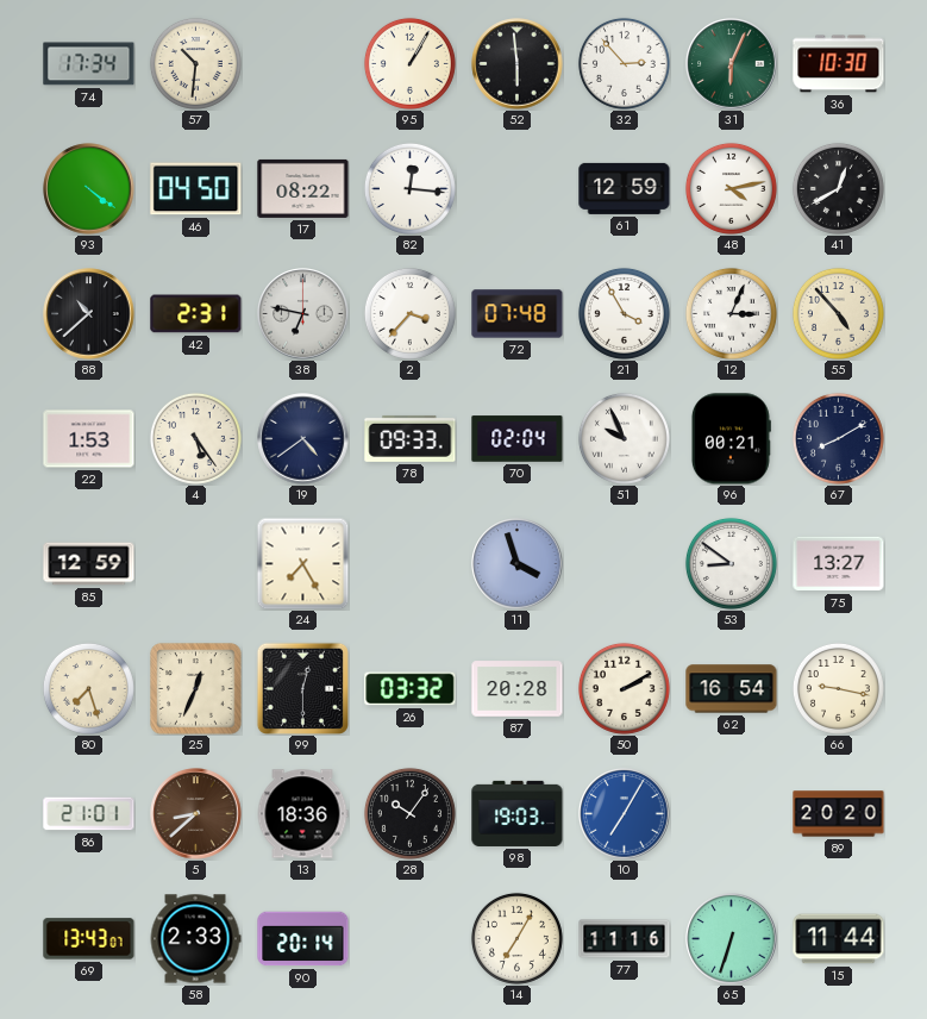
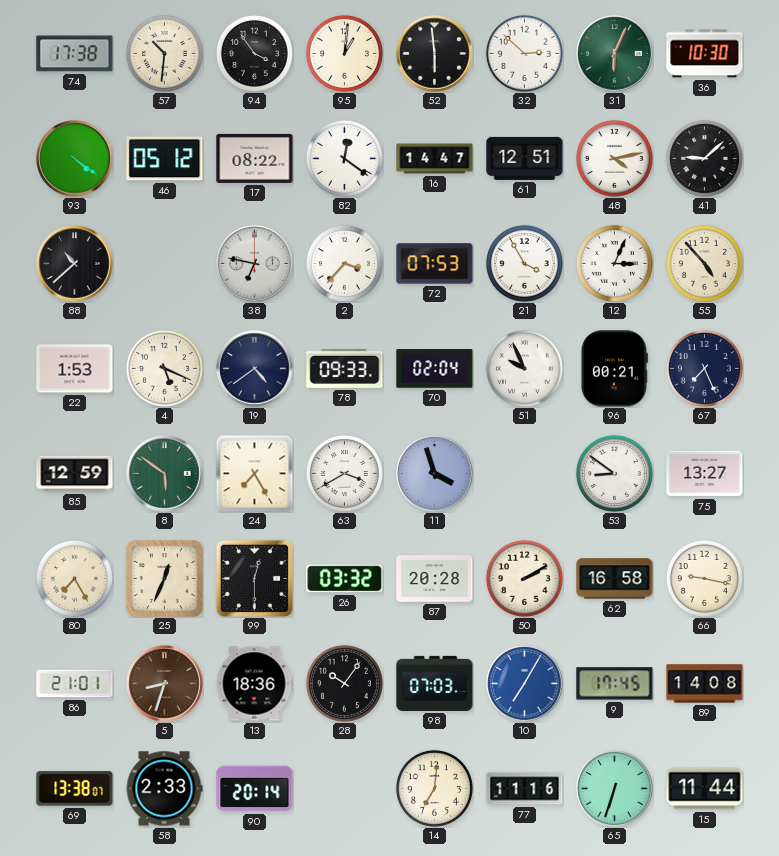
74: 17:34 -> 17:38
94: none -> 3:54
95: 1:05 -> 1:01
32: 2:53 -> 2:52
46: 04:50 -> 05:12
82: 12:16 -> 12:21
16: none -> 14:47
61: 12:59 -> 12:51
41: 12:40 -> 9:08
42: 2:31 -> none
72: 07:48 -> 07:53
4: 5:24 -> 5:19
67: 8:10 -> 7:26
8: none -> 5:51
63: none -> 3:40
80: 7:27 -> 7:25
62: 16:54 -> 16:58
5: 8:38 -> 8:33
98: 19:03 -> 07:03
9: none -> 17:45
89: 20:20 -> 14:08
69: 13:43 -> 13:38
14: 7:05 -> 7:01
